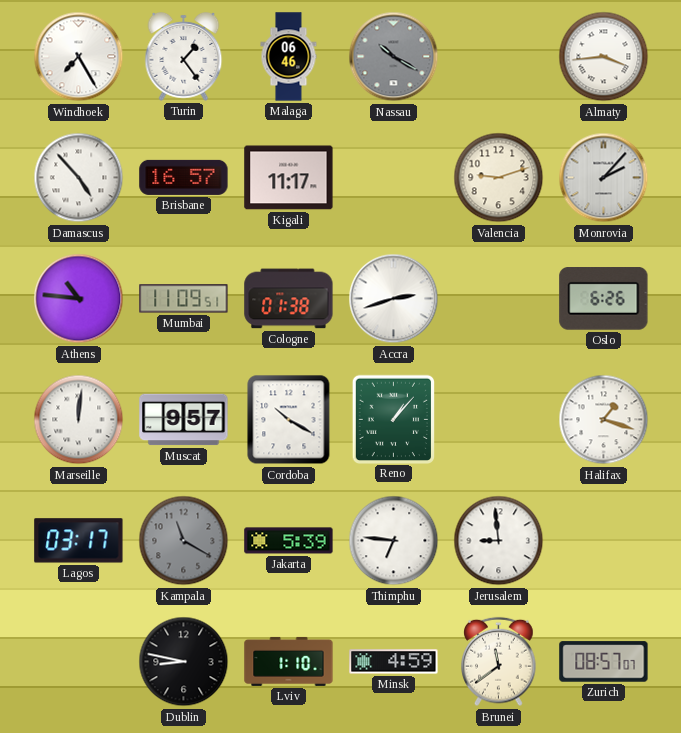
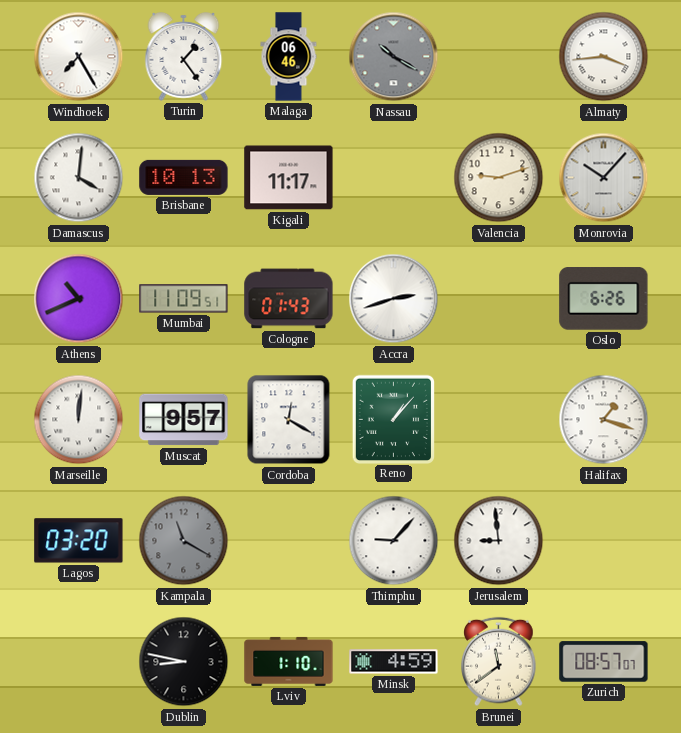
Damascus: 4:53 -> 4:01
Brisbane: 16:57 -> 10:13
Monrovia: 2:07 -> 10:07
Athens: 10:46 -> 10:41
Cologne: 01:38 -> 01:43
Cordoba: 10:20 -> 12:20
Lagos: 03:17 -> 03:20
Jakarta: 5:39 -> none
Thimphu: 6:46 -> 9:07
